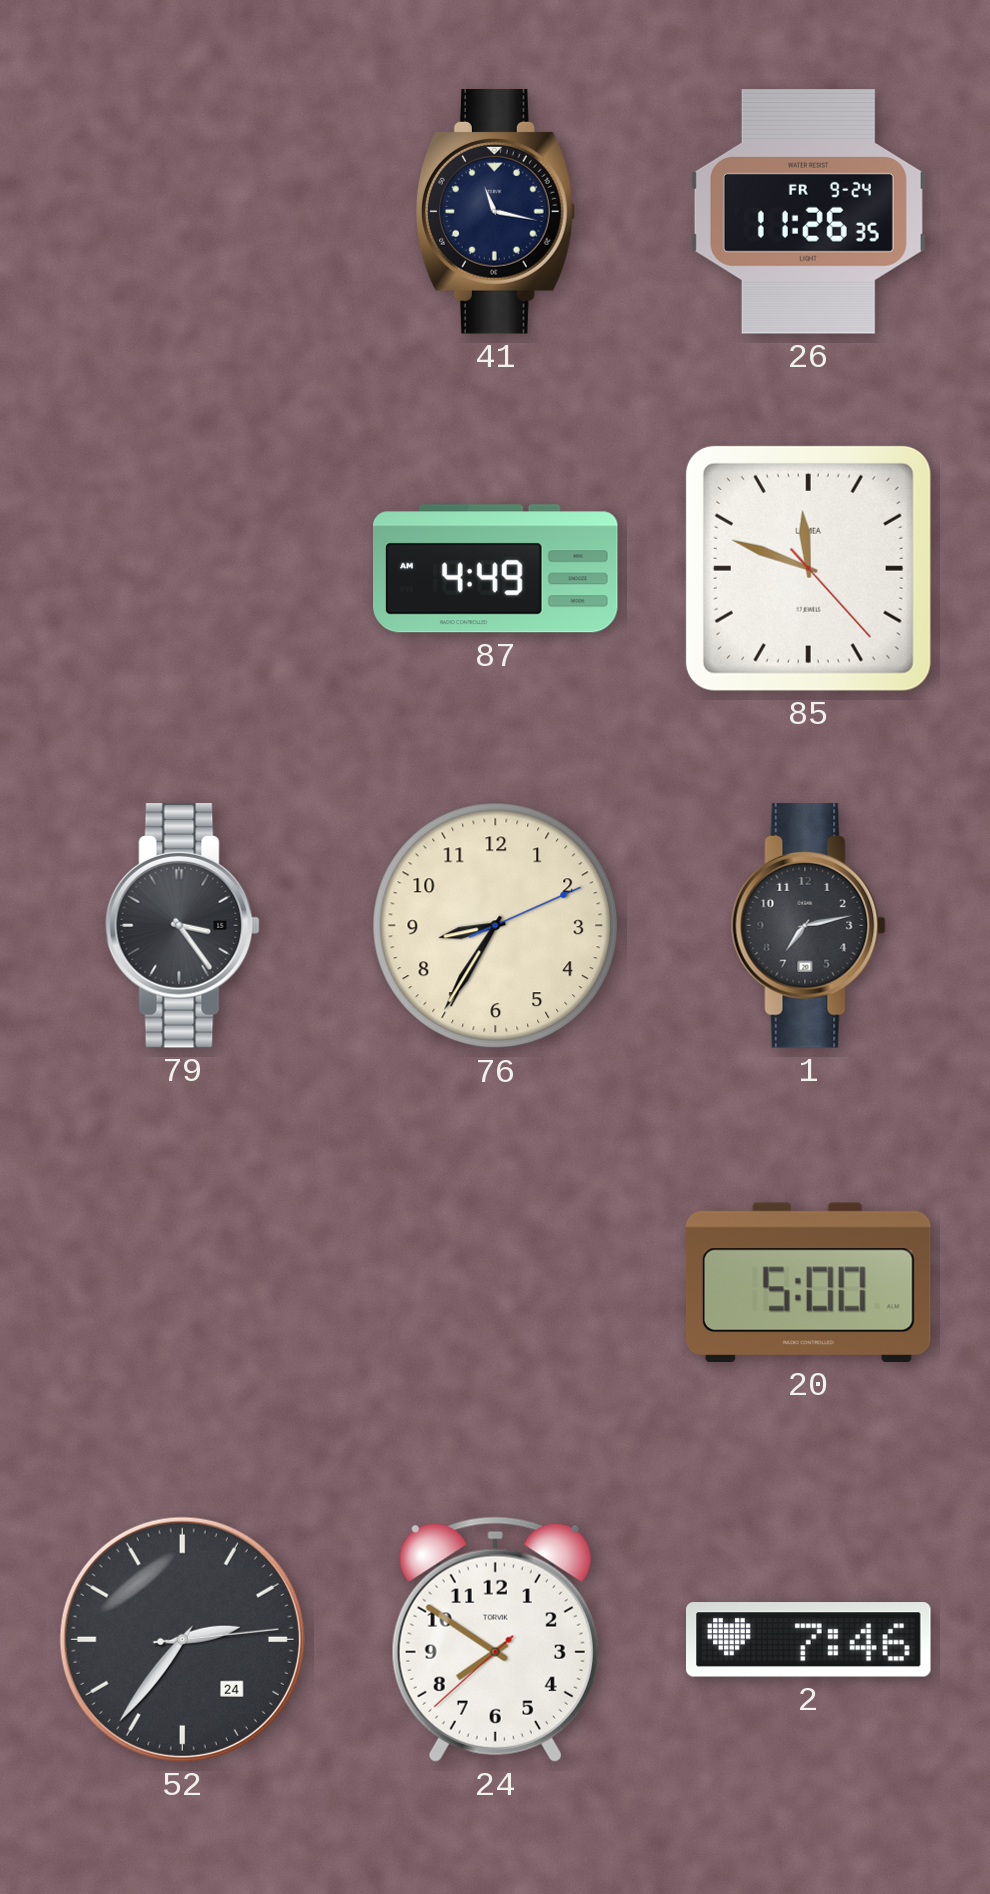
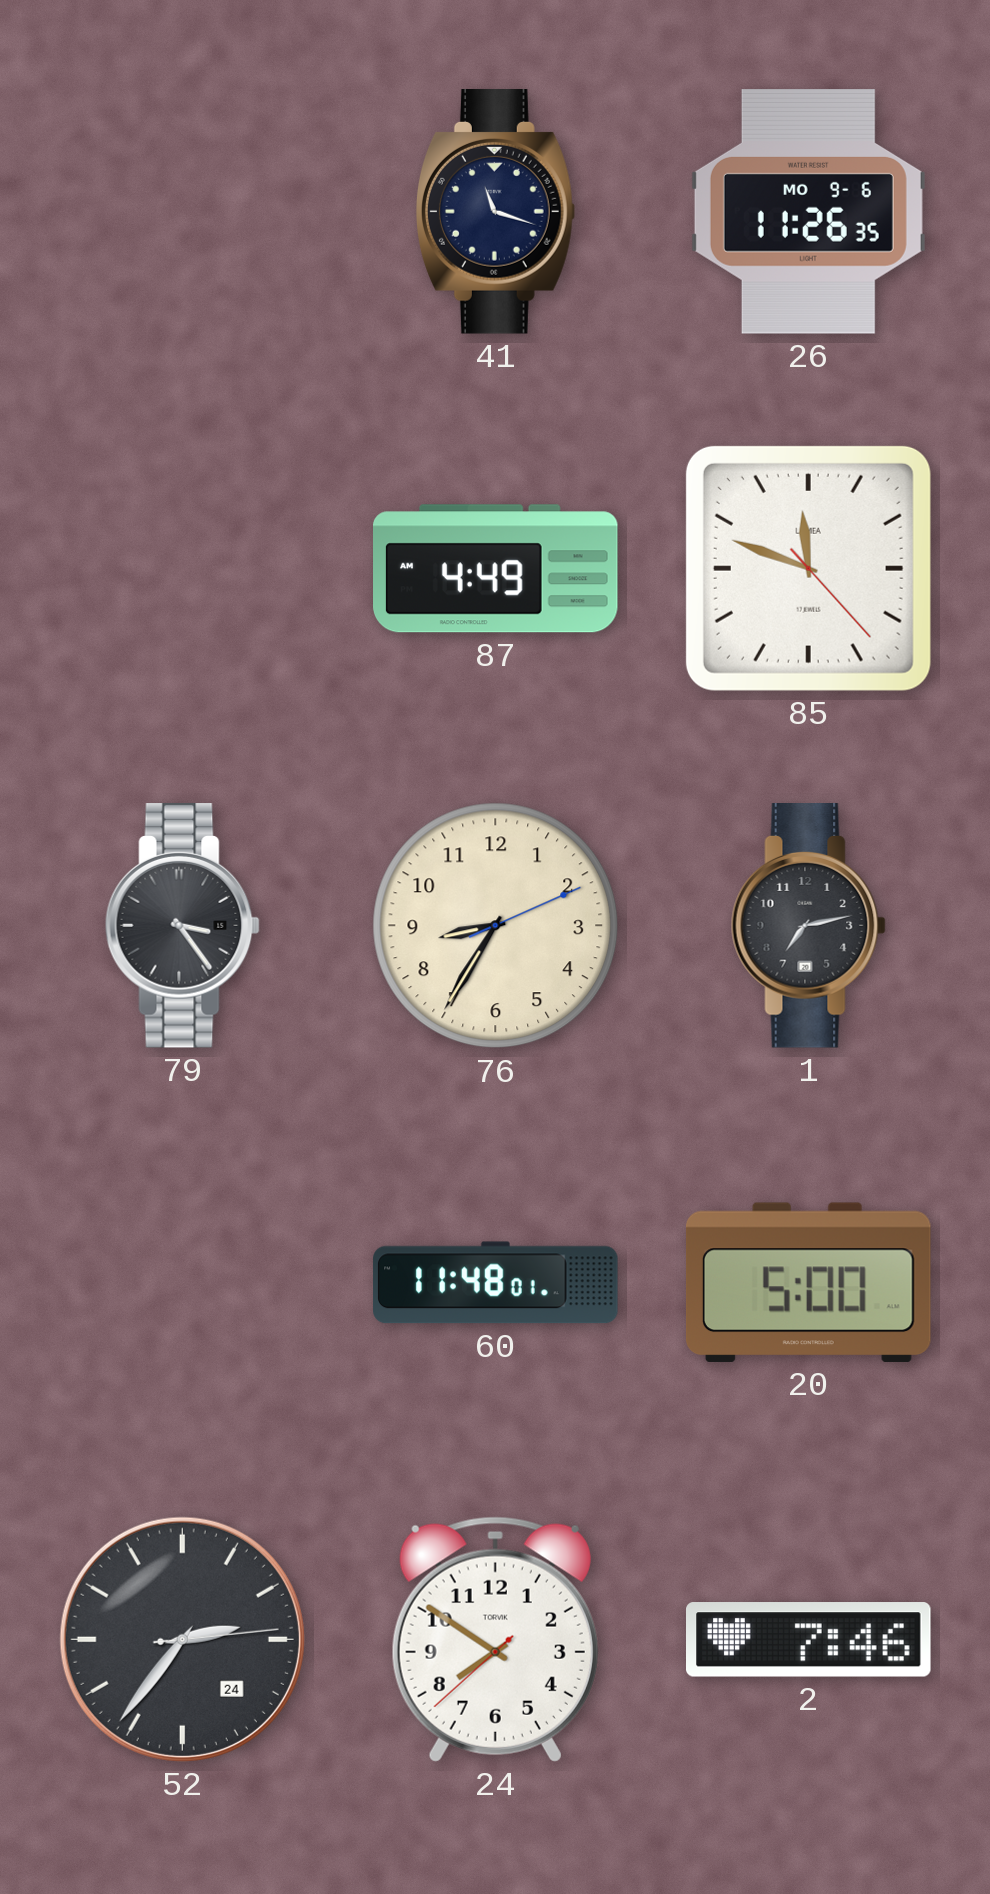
41: 11:17 -> 11:18
26 date: FR 9-24 -> MO 9-6
60: none -> 11:48
